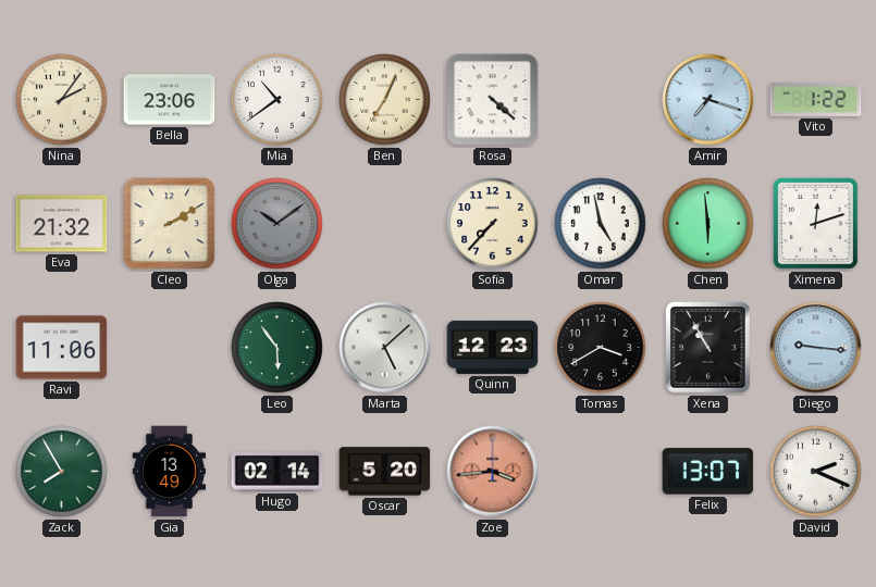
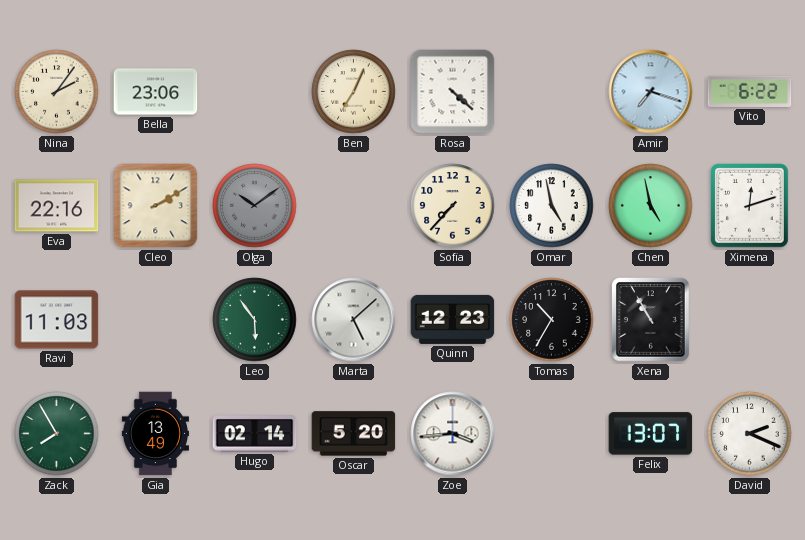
Mia: 10:39 -> none
Vito: 1:22 -> 6:22
Eva: 21:32 -> 22:16
Chen: 5:59 -> 4:58
Ravi: 11:06 -> 11:03
Tomas: 3:40 -> 10:35
Diego: 9:16 -> none
Zoe dial: salmon -> white
